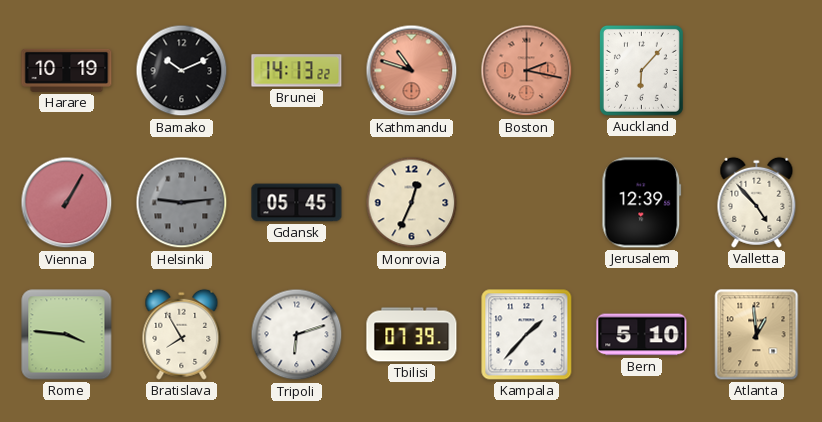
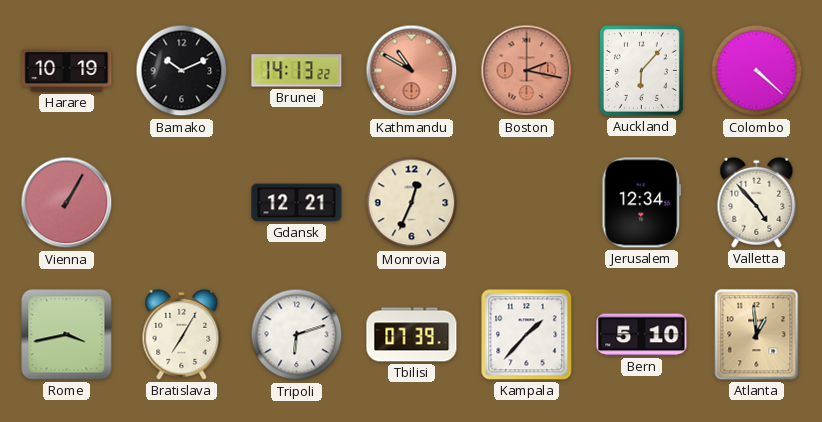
Kathmandu: 10:48 -> 10:50
Colombo: none -> 4:22
Helsinki: 9:14 -> none
Gdansk: 05:45 -> 12:21
Jerusalem: 12:39 -> 12:34
Rome: 3:46 -> 3:43
Bratislava: 7:55 -> 7:05
